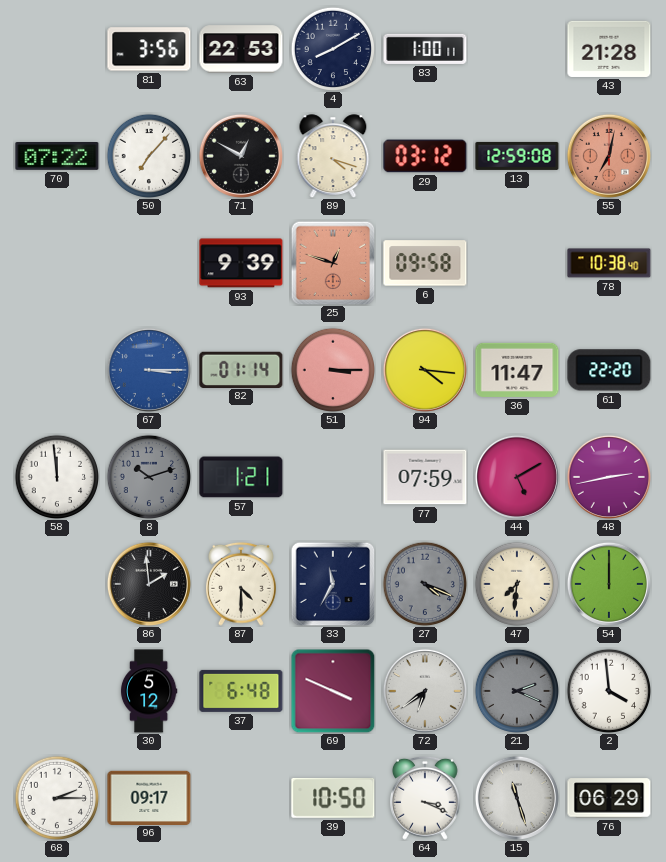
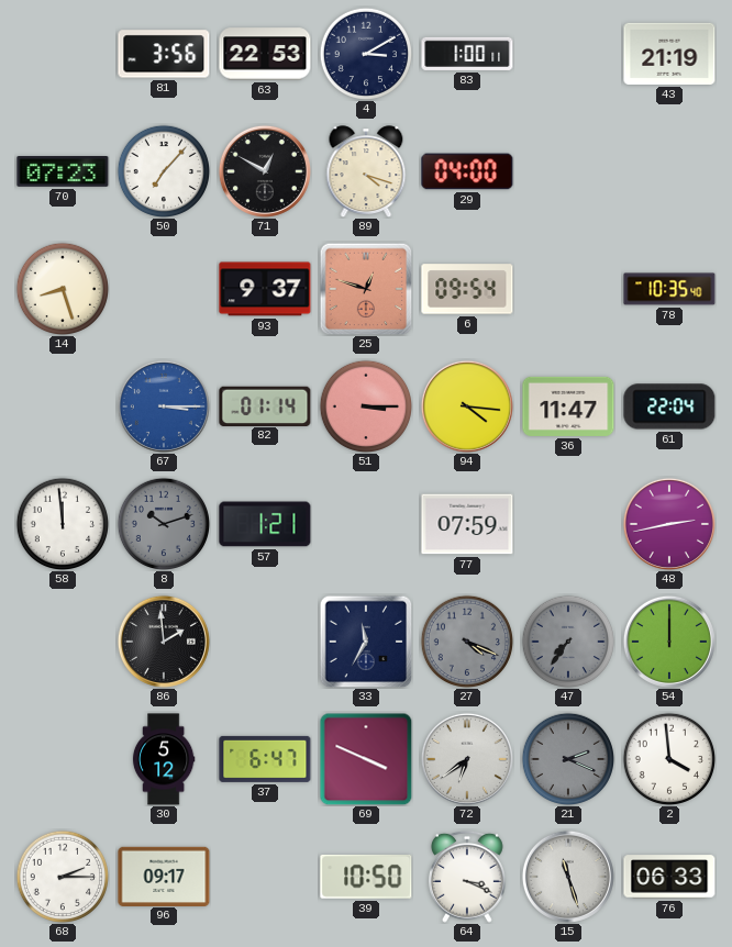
4: 8:10 -> 3:10
43: 21:28 -> 21:19
70: 07:22 -> 07:23
29: 03:12 -> 04:00
13: 12:59 -> none
55: 7:02 -> none
14: none -> 8:27
93: 9:39 -> 9:37
6: 09:58 -> 09:54
78: 10:38 -> 10:35
61: 22:20 -> 22:04
44: 5:10 -> none
87: 4:30 -> none
47: 7:31 -> 7:36
47 dial: cream -> grey
37: 6:48 -> 6:47
76: 06:29 -> 06:33
